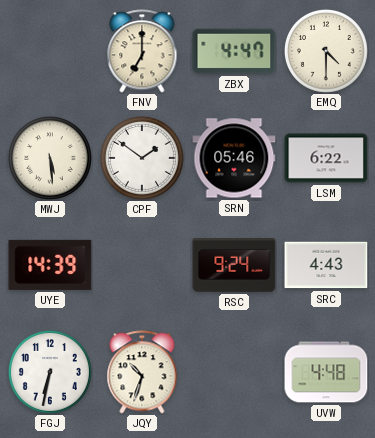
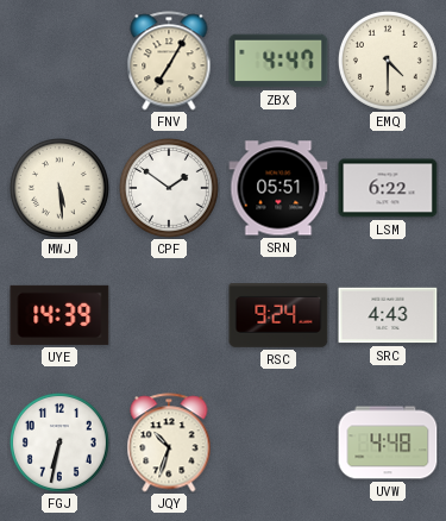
FNV: 7:00 -> 7:05
SRN: 05:46 -> 05:51
